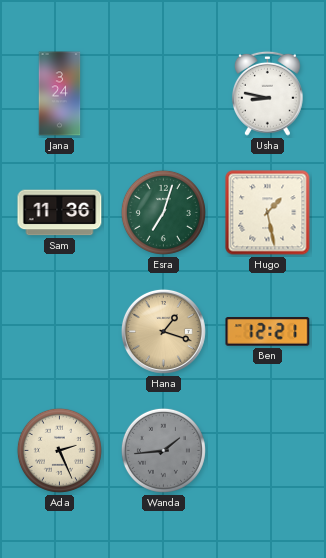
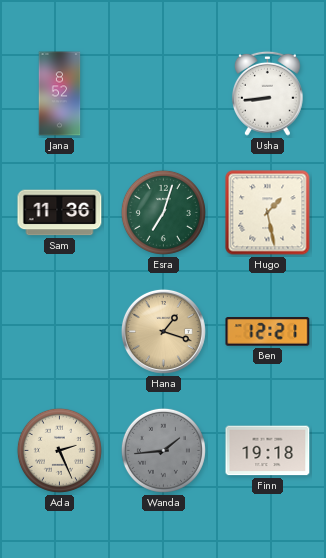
Jana: 3:24 -> 8:52
Usha: 8:47 -> 8:44
Finn: none -> 19:18
